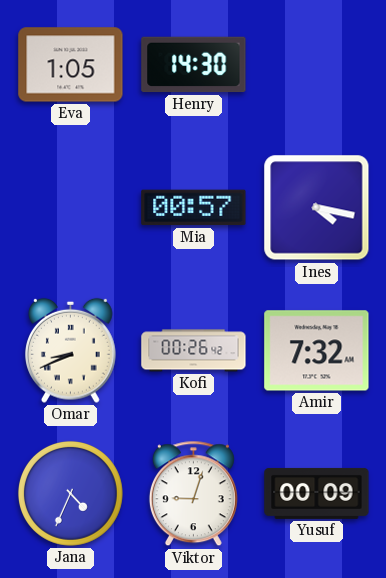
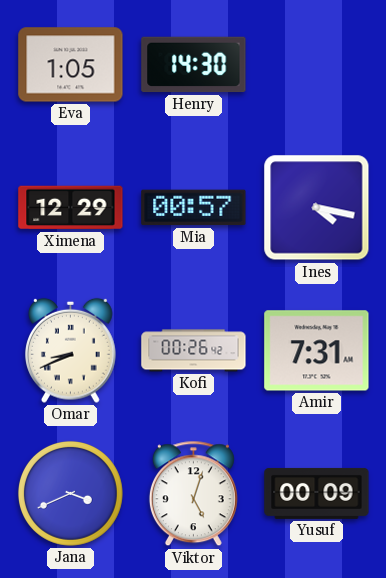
Ximena: none -> 12:29
Amir: 7:32 -> 7:31
Jana: 4:34 -> 3:41
Viktor: 9:03 -> 5:03
